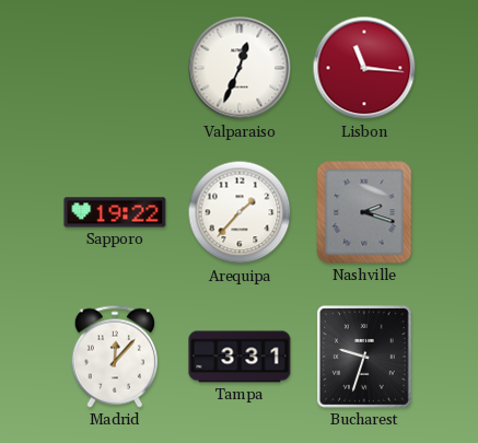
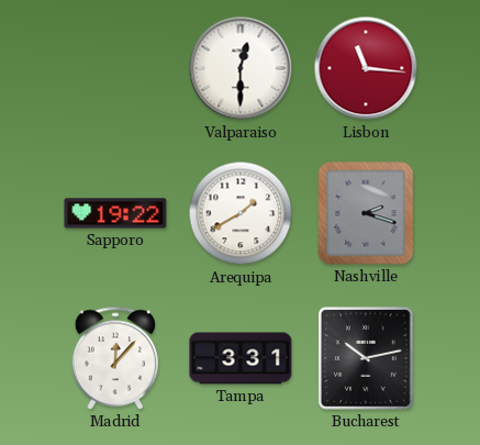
Valparaiso: 12:34 -> 12:30
Arequipa: 1:37 -> 1:40
Bucharest: 9:33 -> 10:13
